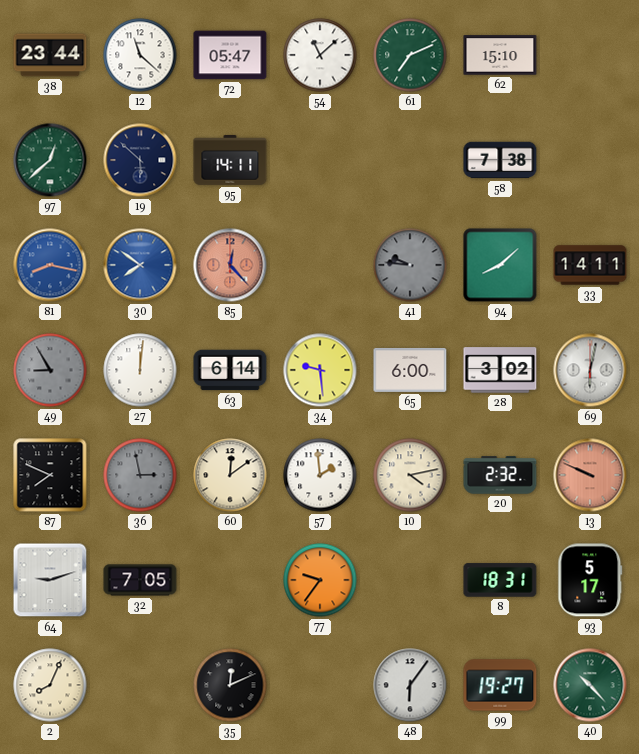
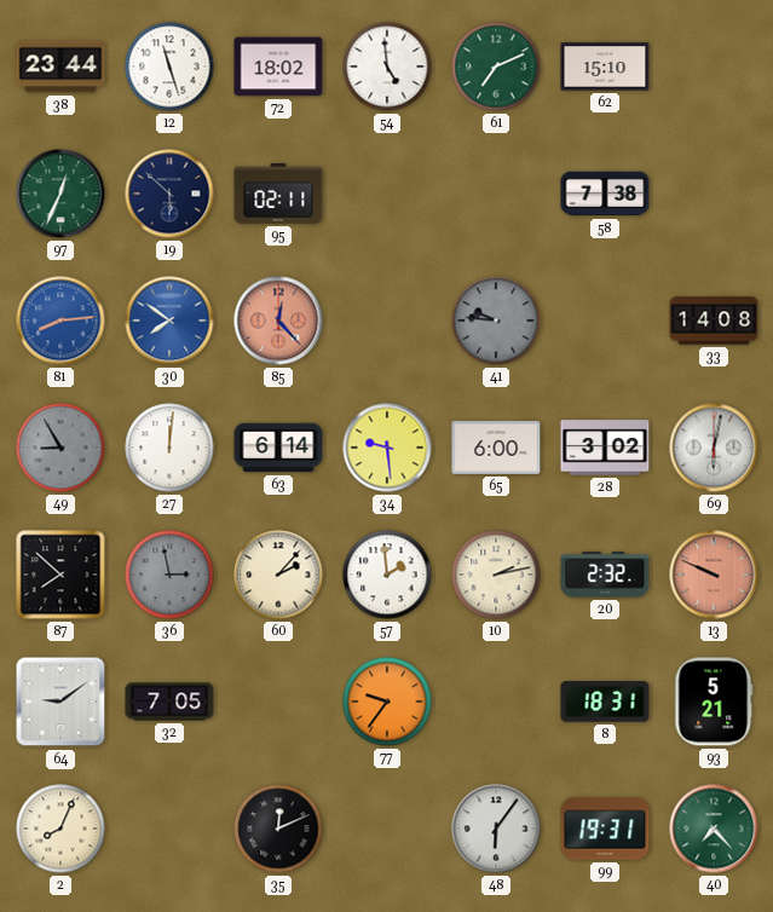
12: 11:22 -> 11:27
72: 05:47 -> 18:02
54: 11:08 -> 4:59
97: 12:38 -> 12:34
95: 14:11 -> 02:11
81: 8:17 -> 8:14
94: 8:08 -> none
33: 14:11 -> 14:08
87: 7:49 -> 7:52
60: 12:09 -> 2:07
10: 4:13 -> 2:13
64: 9:12 -> 9:09
93: 5:17 -> 5:21
99: 19:27 -> 19:31
40: 10:23 -> 7:23
